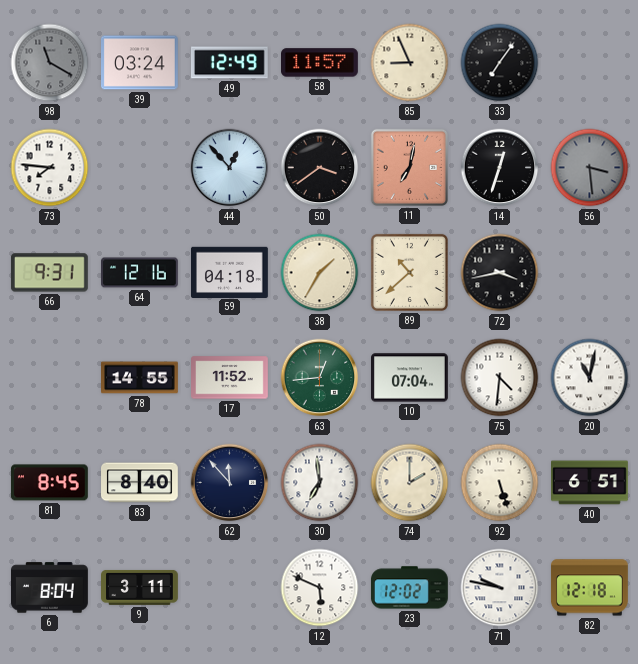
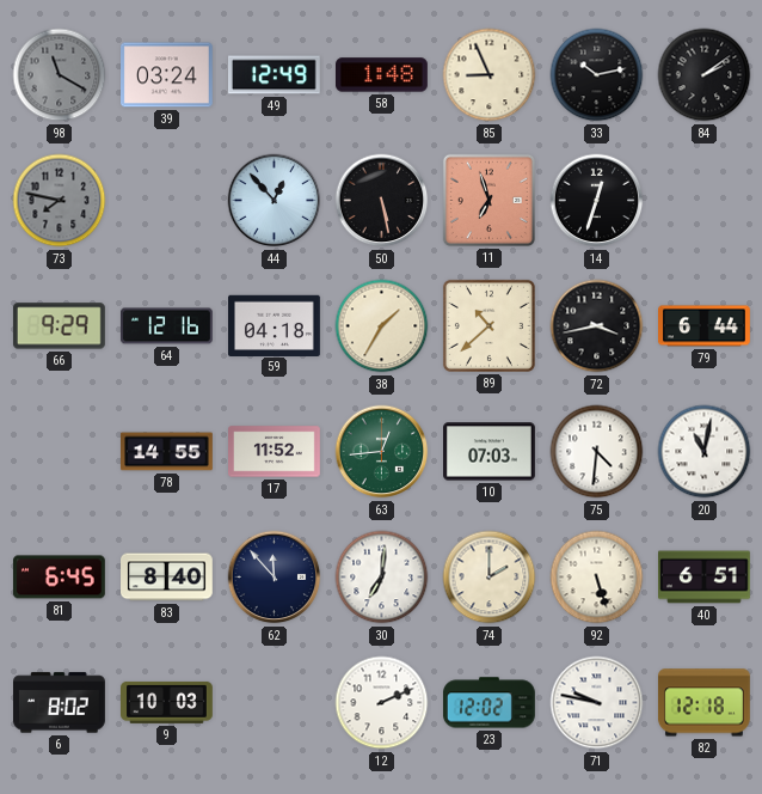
58: 11:57 -> 1:48
33: 7:06 -> 10:13
84: none -> 2:09
73: 7:46 -> 7:47
73 dial: white -> grey
50: 3:39 -> 5:28
11: 7:02 -> 6:57
56: 3:29 -> none
66: 9:31 -> 9:29
79: none -> 6:44
10: 07:04 -> 07:03
81: 8:45 -> 6:45
30: 6:59 -> 7:01
6: 8:04 -> 8:02
9: 3:11 -> 10:03
12: 5:49 -> 2:11
